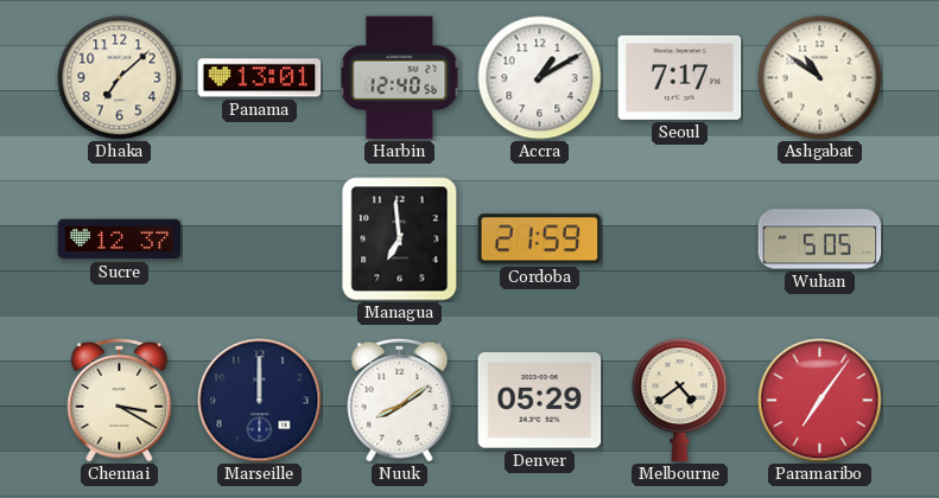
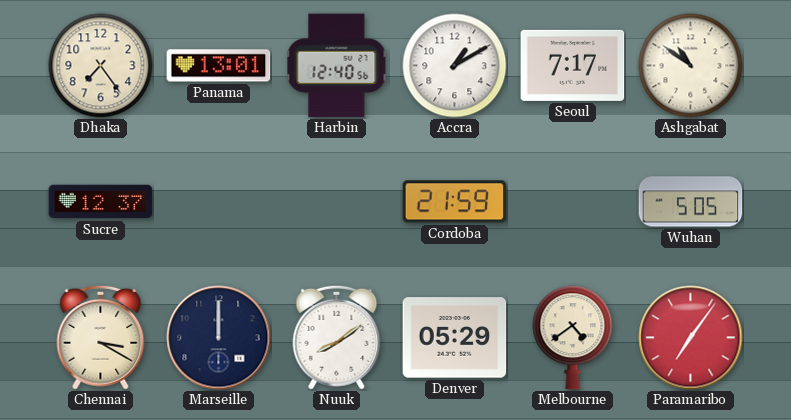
Dhaka: 7:08 -> 7:24
Managua: 6:59 -> none
